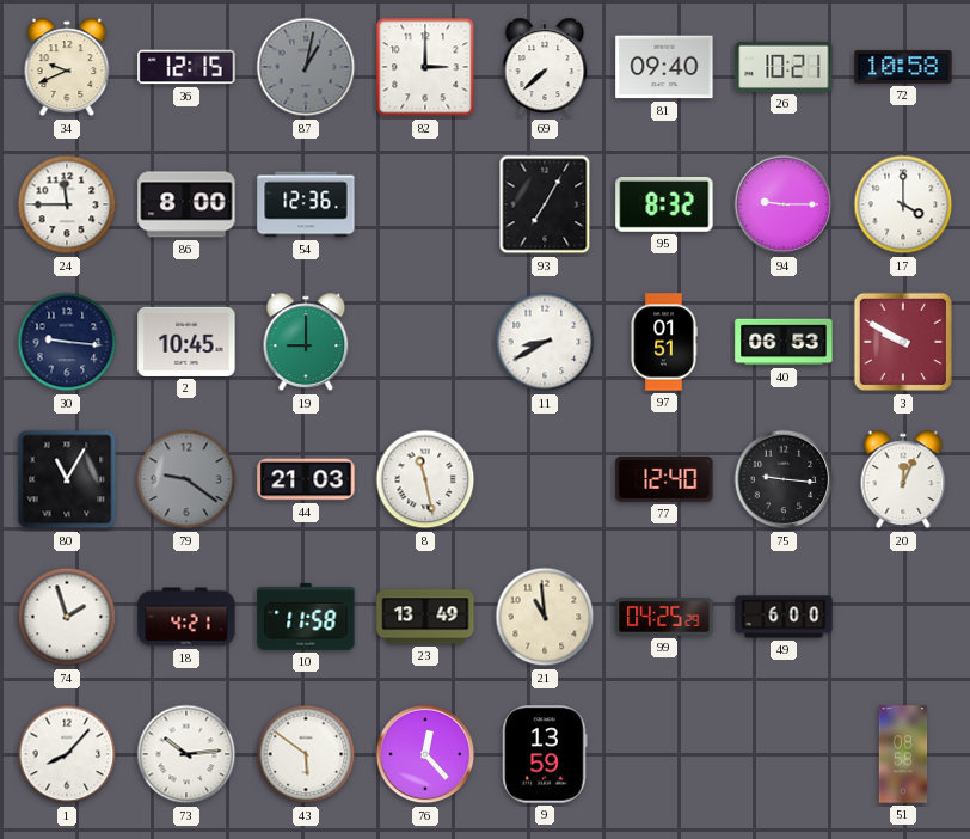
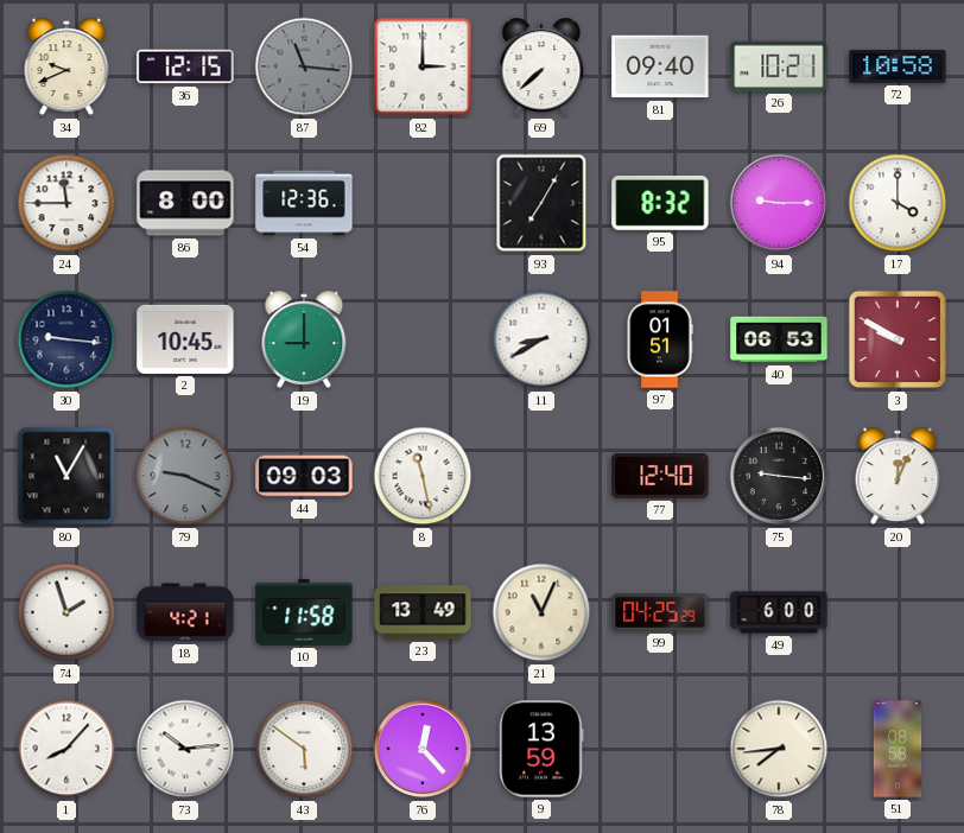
87: 1:02 -> 11:16
79: 9:21 -> 9:19
44: 21:03 -> 09:03
21: 10:59 -> 11:04
78: none -> 7:44
